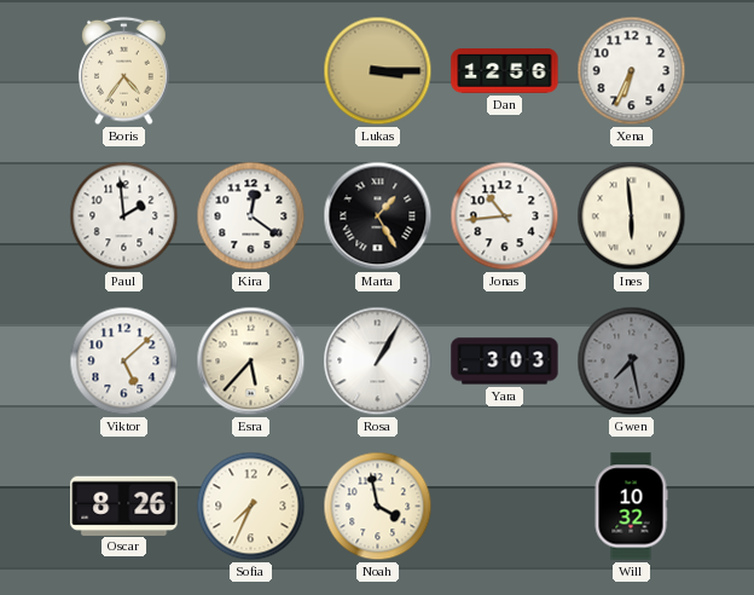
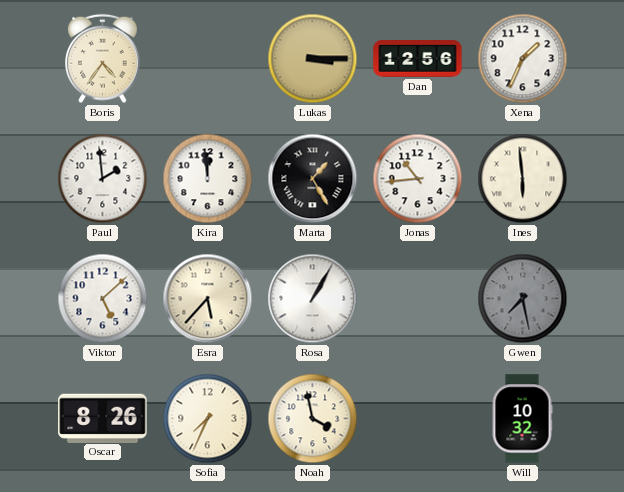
Xena: 6:34 -> 1:34
Kira: 12:21 -> 11:59
Yara: 3:03 -> none
